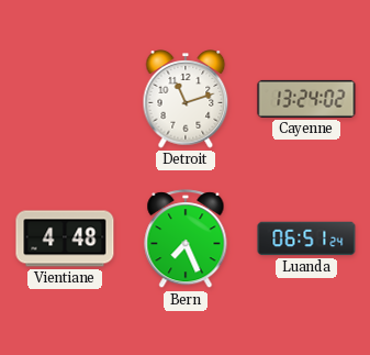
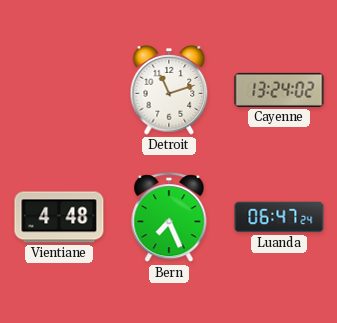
Luanda: 06:51 -> 06:47
